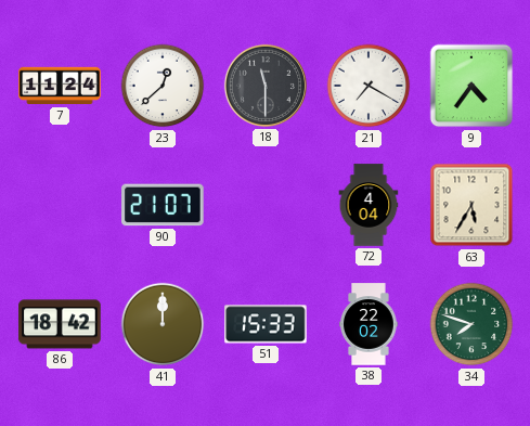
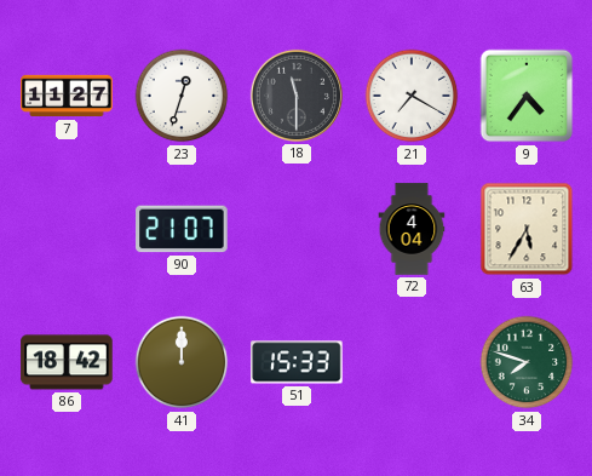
7: 11:24 -> 11:27
23: 12:38 -> 12:33
38: 22:02 -> none
